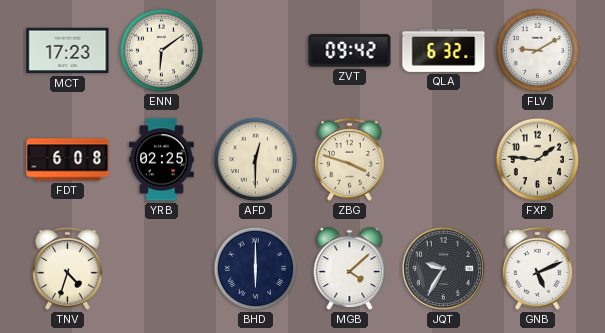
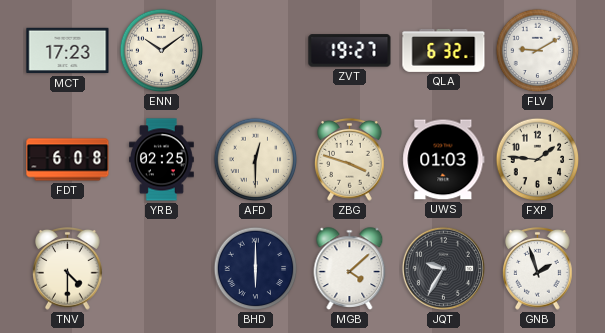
ENN: 6:09 -> 10:09
ZVT: 09:42 -> 19:27
UWS: none -> 01:03
TNV: 4:33 -> 4:30
GNB: 5:11 -> 1:57
